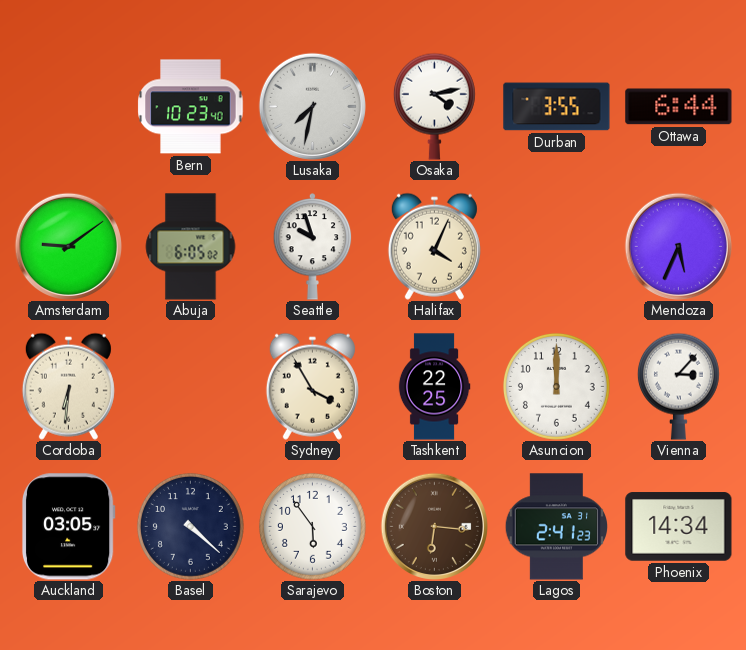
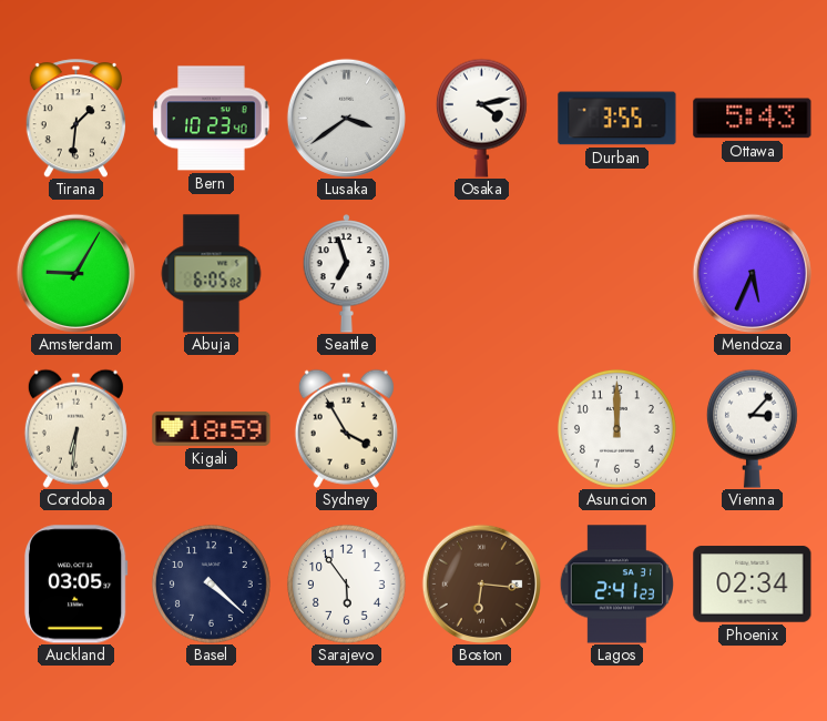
Tirana: none -> 1:31
Lusaka: 7:32 -> 3:39
Ottawa: 6:44 -> 5:43
Amsterdam: 9:09 -> 9:05
Seattle: 9:57 -> 6:57
Halifax: 4:04 -> none
Kigali: none -> 18:59
Tashkent: 22:25 -> none
Phoenix: 14:34 -> 02:34
